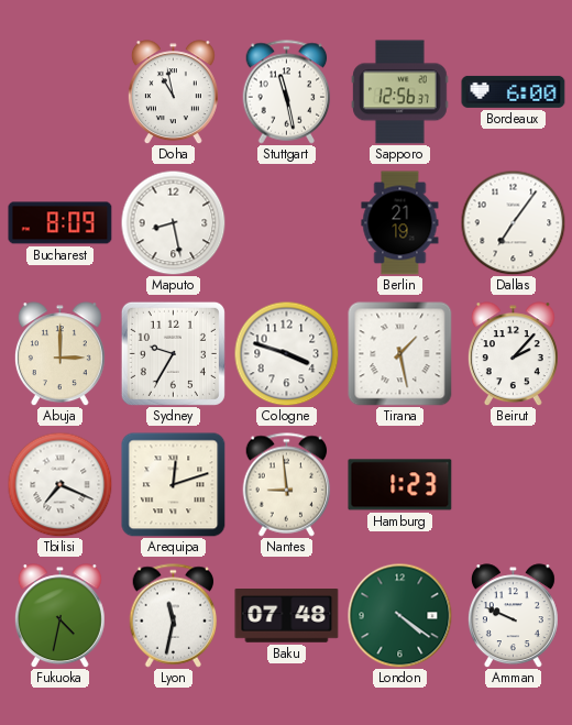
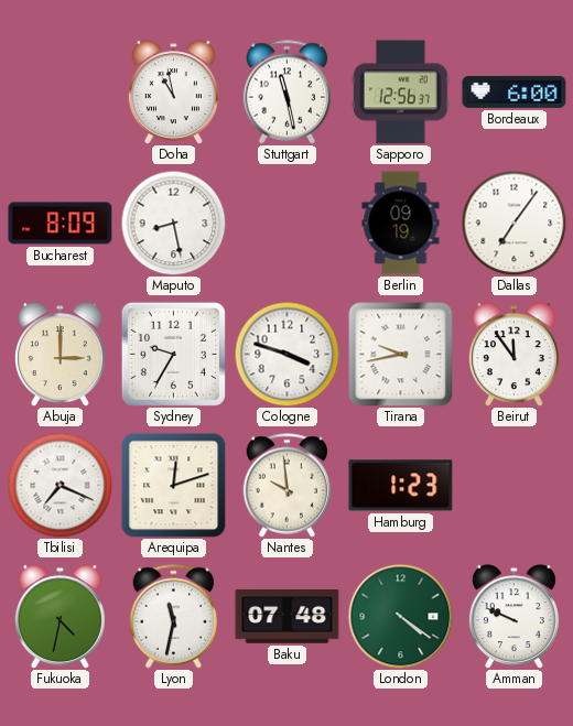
Berlin: 21:19 -> 09:19
Tirana: 1:28 -> 9:43
Beirut: 2:07 -> 11:54
Nantes: 8:59 -> 9:59
